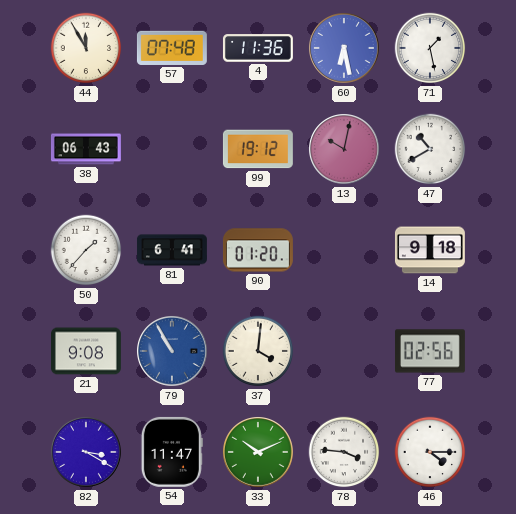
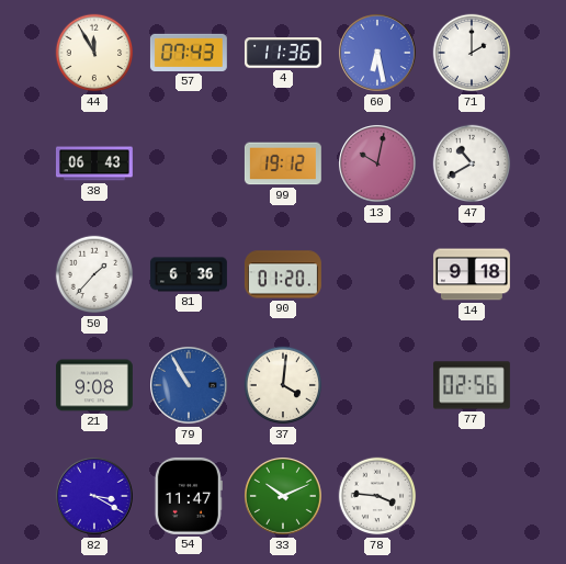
57: 07:48 -> 07:43
71: 1:28 -> 2:00
81: 6:41 -> 6:36
46: 4:15 -> none
